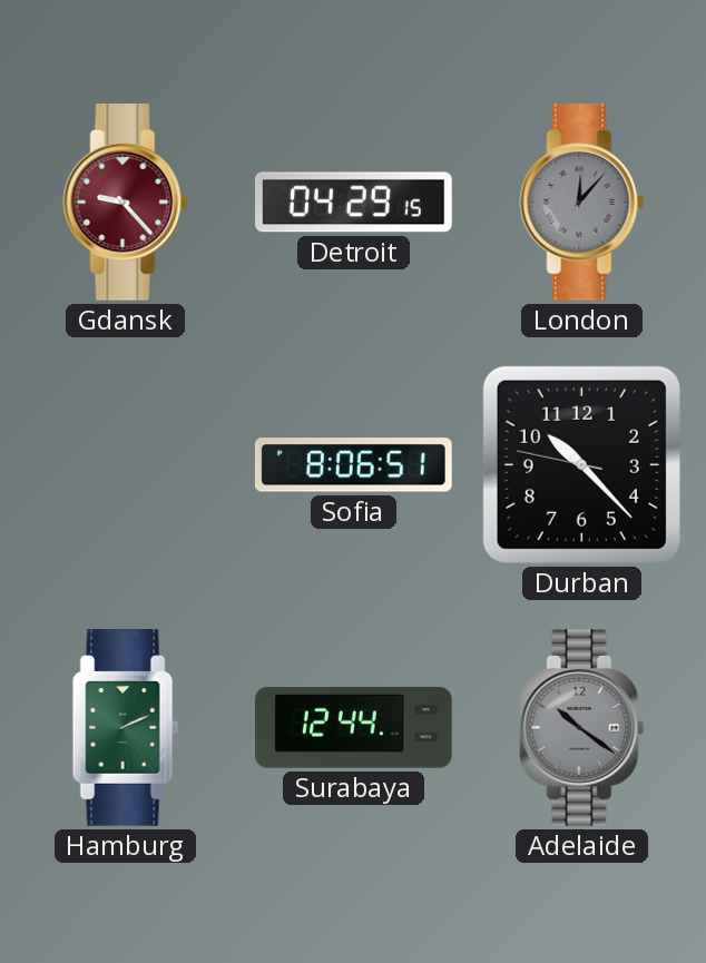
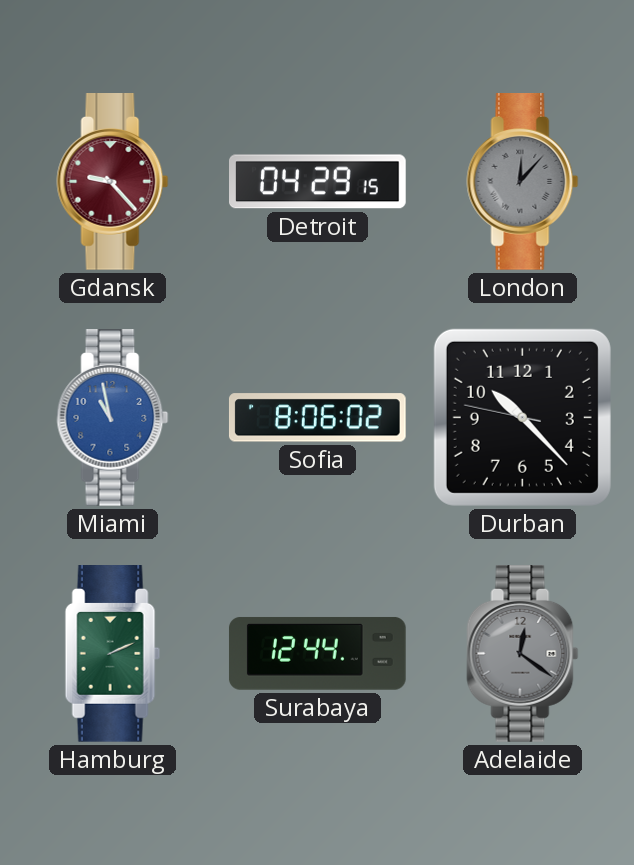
Miami: none -> 10:58
Sofia: 8:06:51 -> 8:06:02
Adelaide: 10:21 -> 12:21
